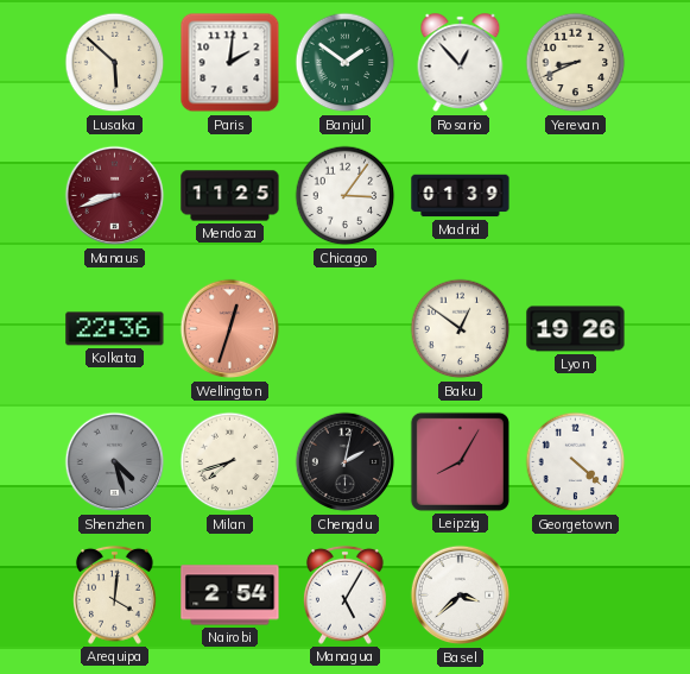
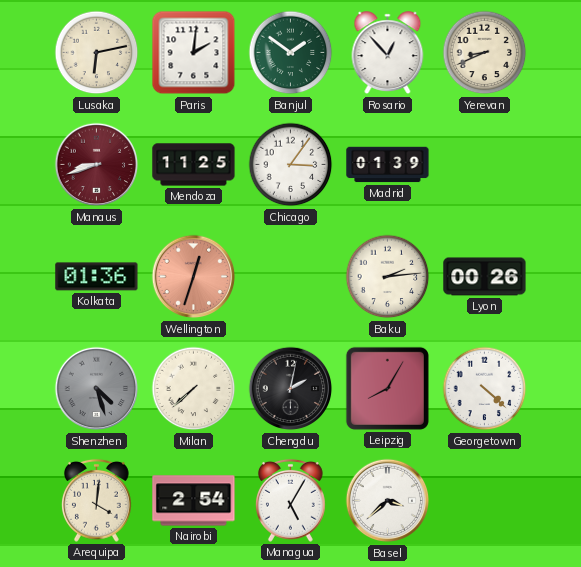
Lusaka: 5:52 -> 6:13
Kolkata: 22:36 -> 01:36
Baku: 12:51 -> 2:14
Lyon: 19:26 -> 00:26
Milan: 7:42 -> 7:38
